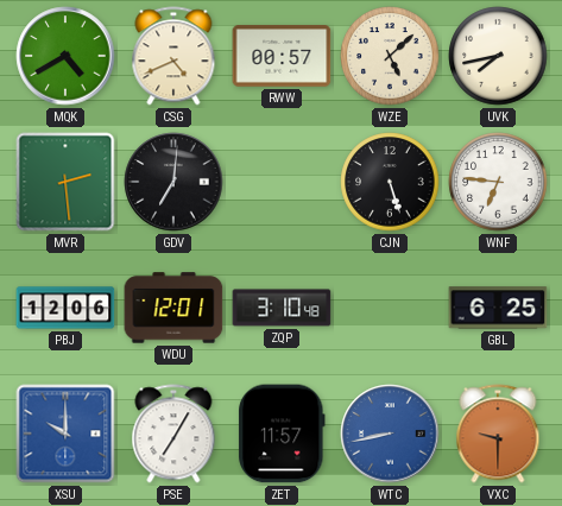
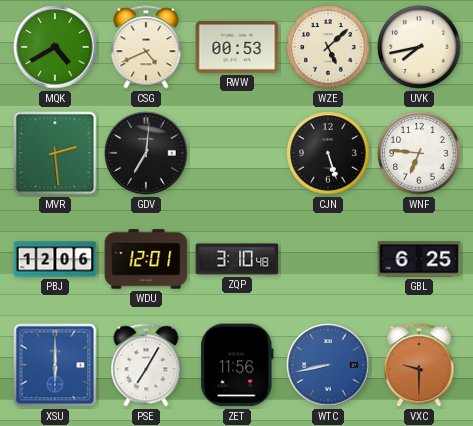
RWW: 00:57 -> 00:53
XSU: 10:00 -> 6:00
ZET: 11:57 -> 11:56
